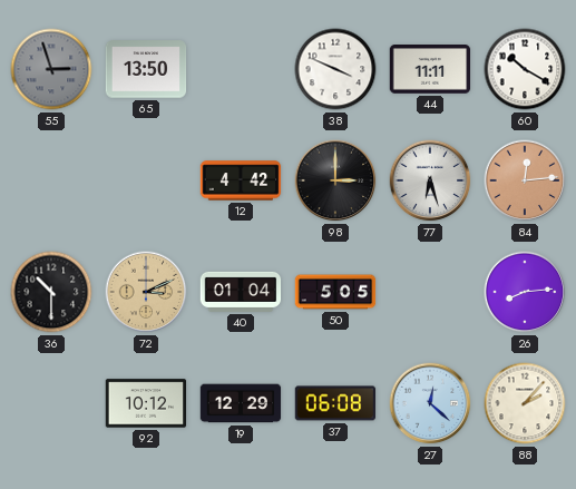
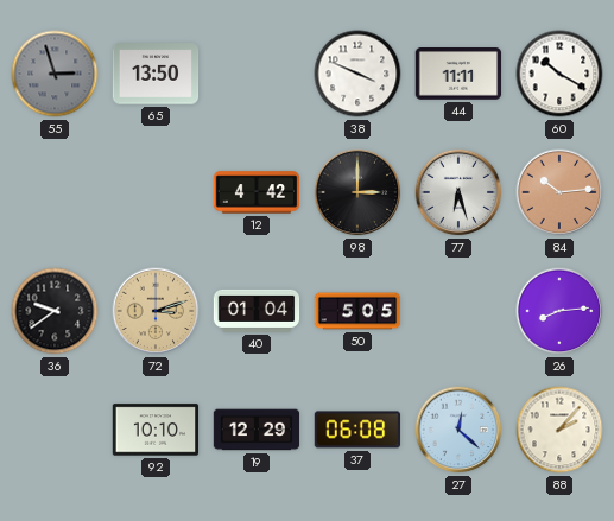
84: 12:14 -> 10:14
36: 10:30 -> 9:39
72: 3:11 -> 3:12
92: 10:12 -> 10:10
